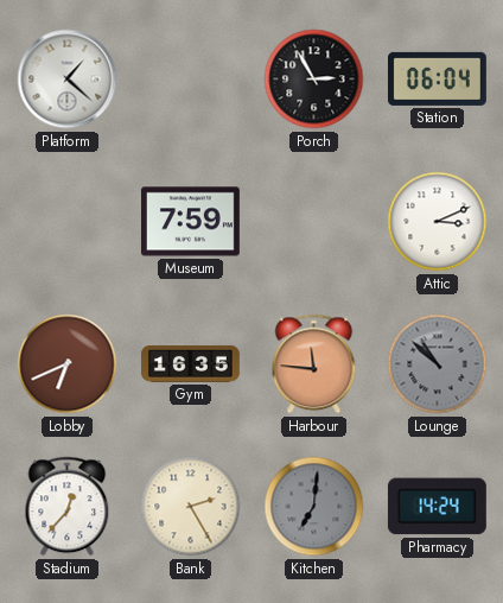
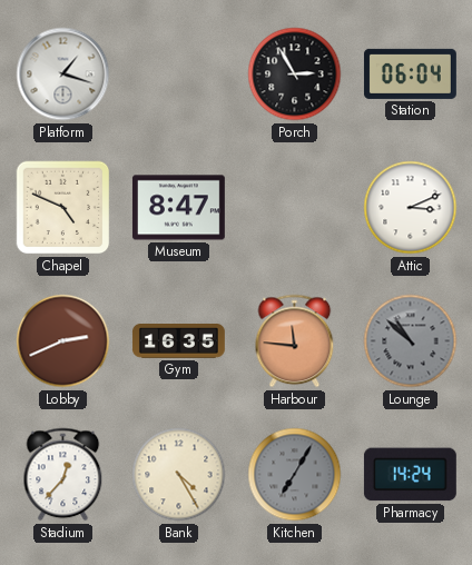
Platform: 1:22 -> 1:18
Chapel: none -> 4:49
Museum: 7:59 -> 8:47
Lobby: 6:41 -> 2:41
Bank: 2:25 -> 4:25
Kitchen: 7:01 -> 7:05
